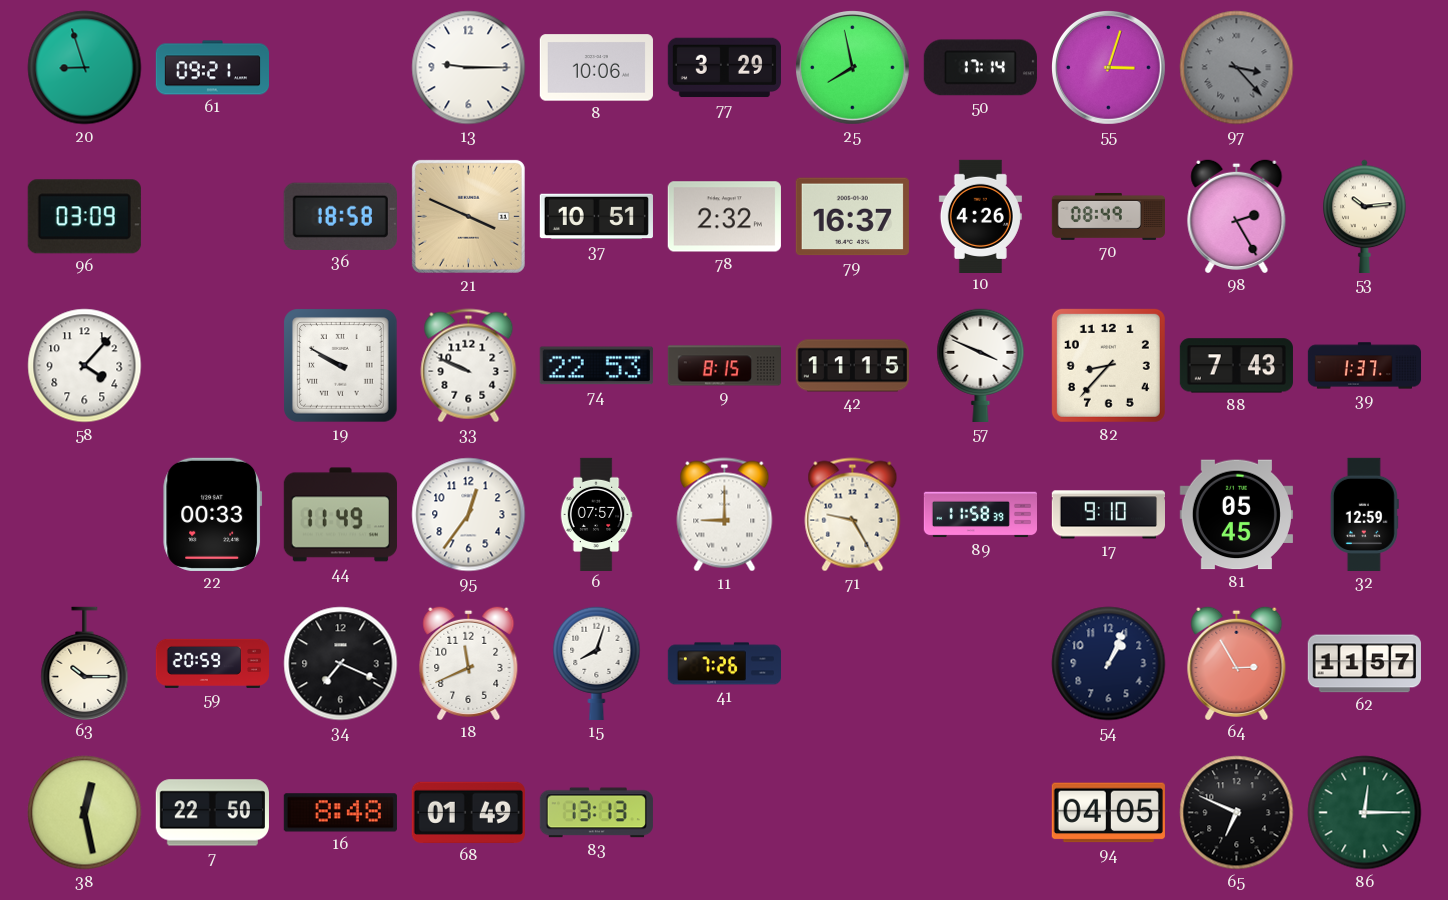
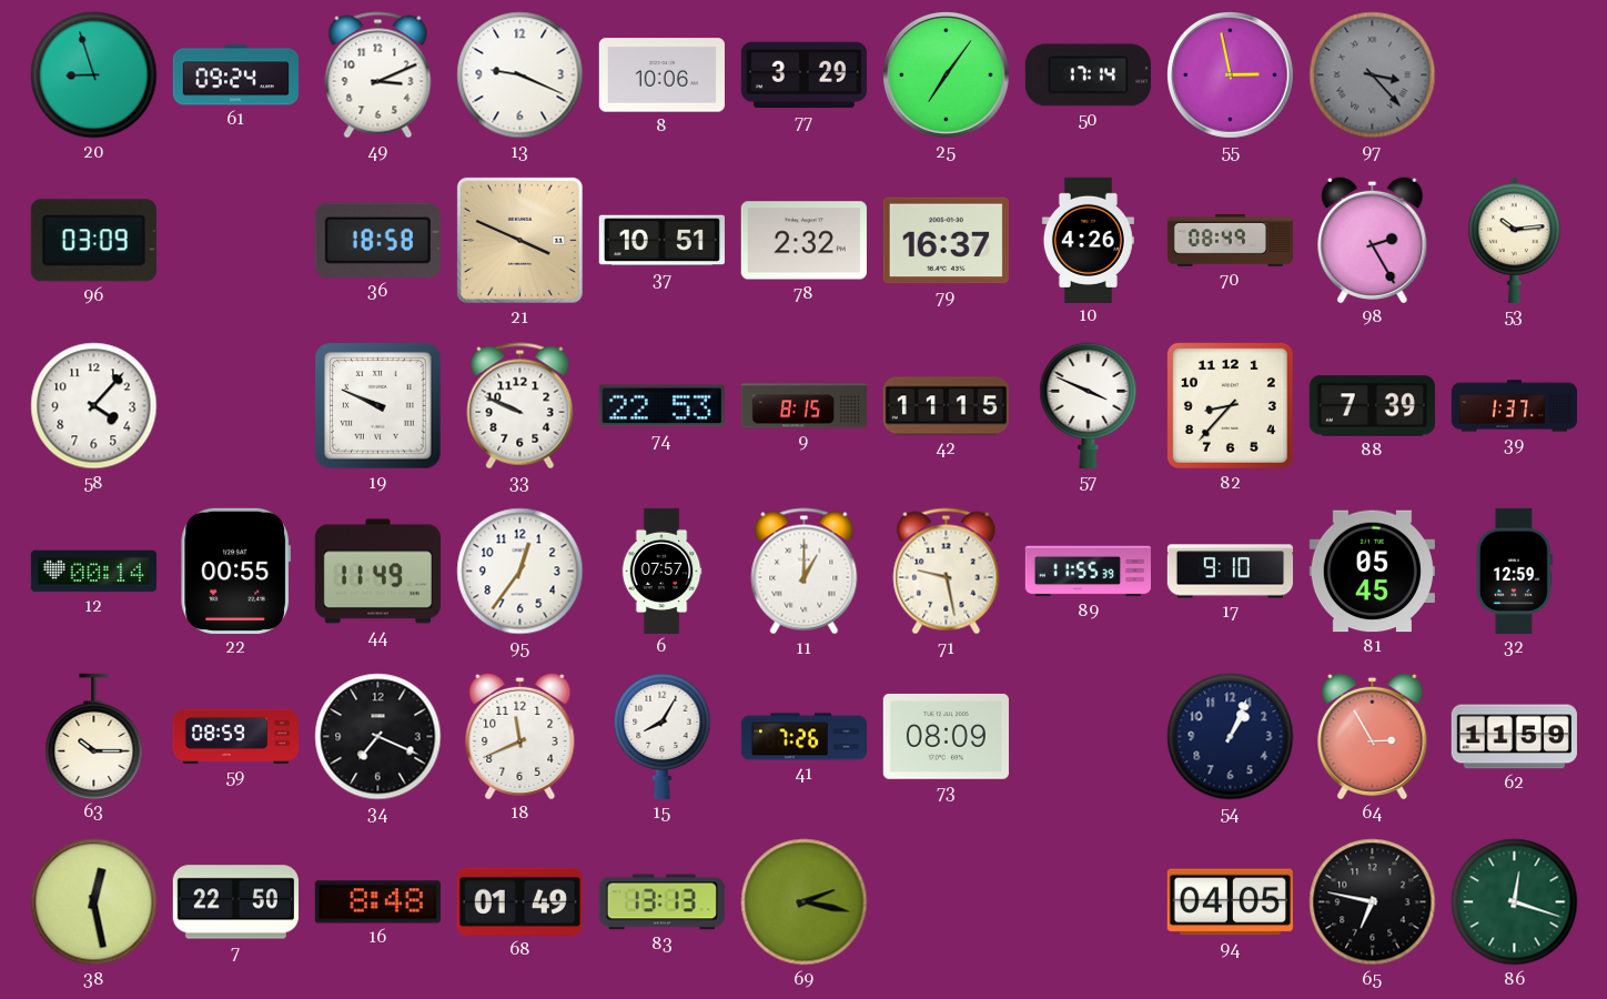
61: 09:21 -> 09:24
49: none -> 3:11
13: 9:15 -> 9:19
25: 7:58 -> 7:06
55: 3:03 -> 2:58
19: 9:50 -> 9:49
88: 7:43 -> 7:39
12: none -> 00:14
22: 00:33 -> 00:55
11: 9:00 -> 1:00
71: 9:25 -> 9:28
89: 11:58 -> 11:55
59: 20:59 -> 08:59
15: 8:03 -> 8:05
73: none -> 08:09
62: 11:57 -> 11:59
69: none -> 2:17
65: 6:49 -> 6:47
86: 12:15 -> 12:18
